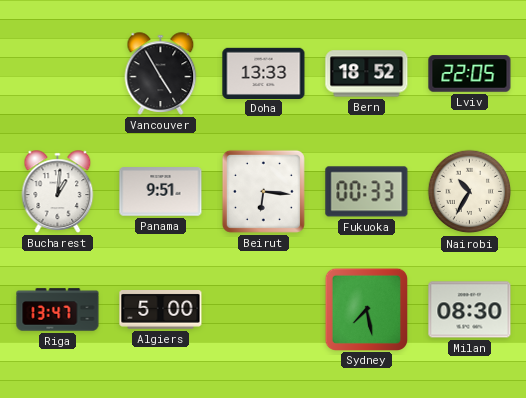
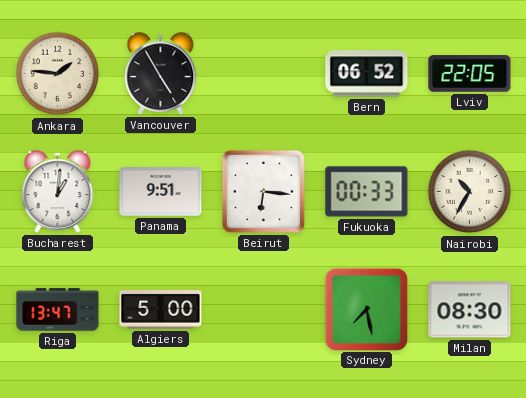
Ankara: none -> 1:46
Doha: 13:33 -> none
Bern: 18:52 -> 06:52
